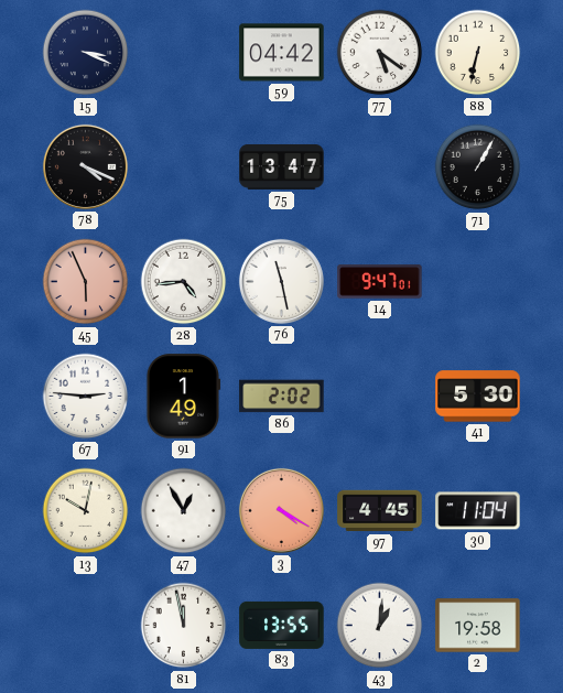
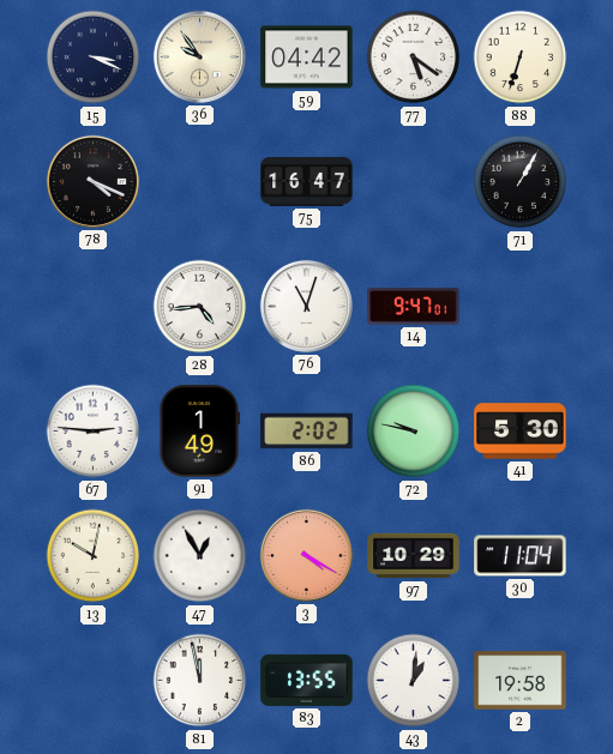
36: none -> 9:54
88: 6:32 -> 6:33
75: 13:47 -> 16:47
45: 5:56 -> none
76: 11:28 -> 11:03
72: none -> 9:47
97: 4:45 -> 10:29
